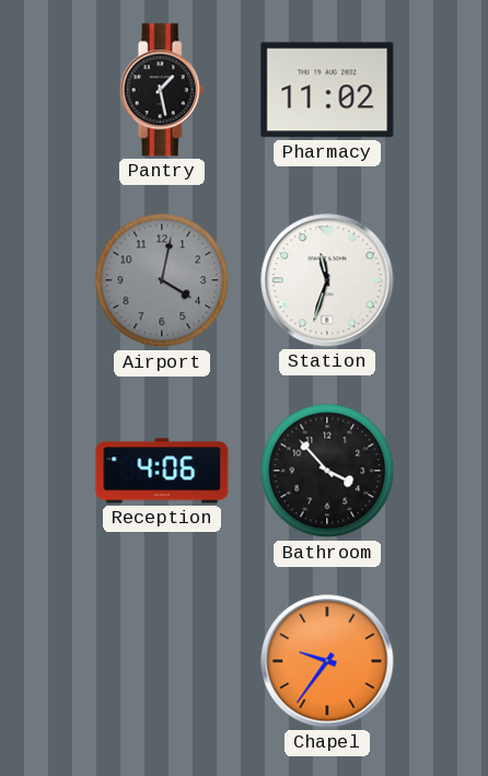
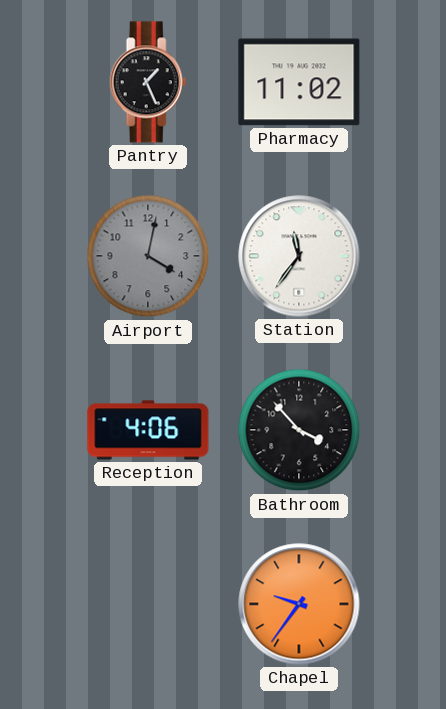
Pantry: 1:28 -> 1:26
Station: 11:33 -> 11:36
